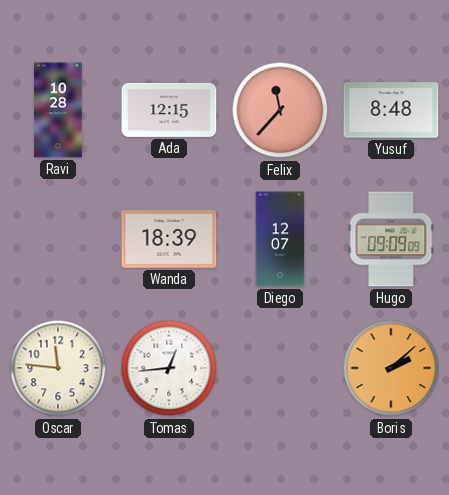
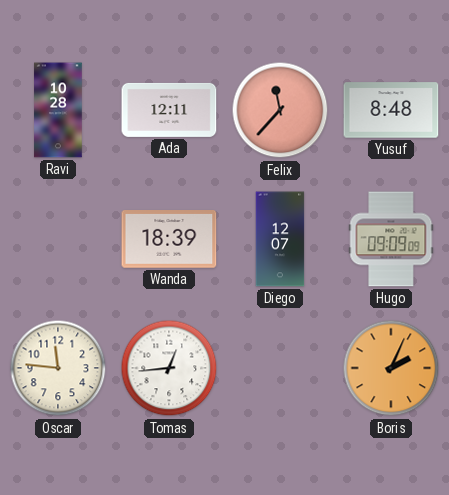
Ada: 12:15 -> 12:11
Boris: 2:08 -> 2:04
